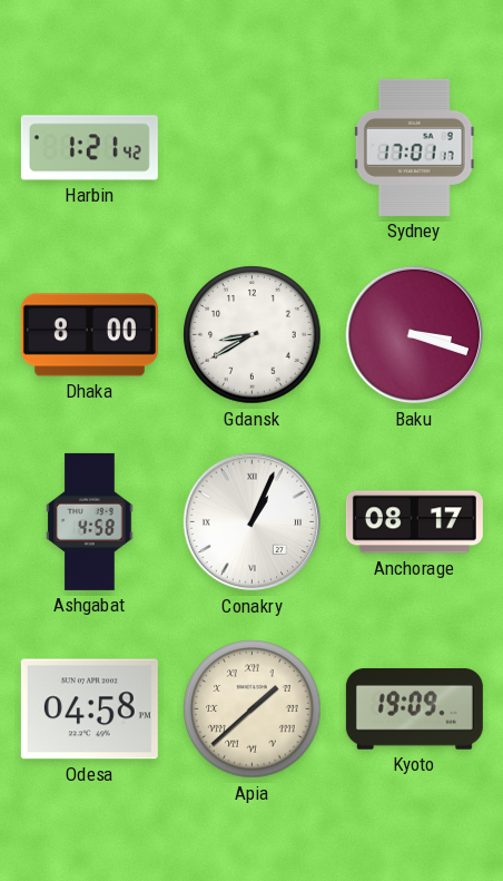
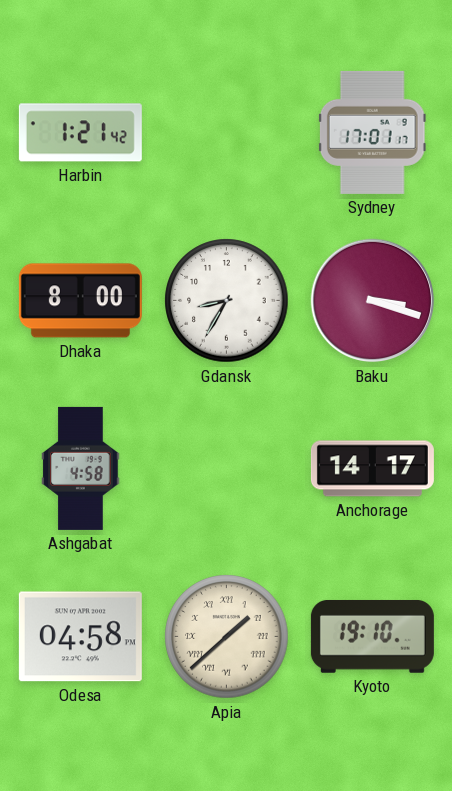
Gdansk: 8:40 -> 8:35
Conakry: 1:04 -> none
Anchorage: 08:17 -> 14:17
Kyoto: 19:09 -> 19:10
